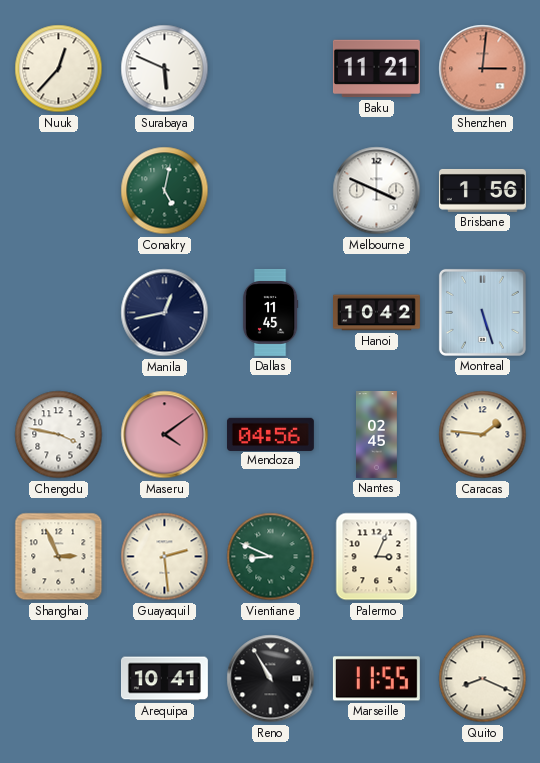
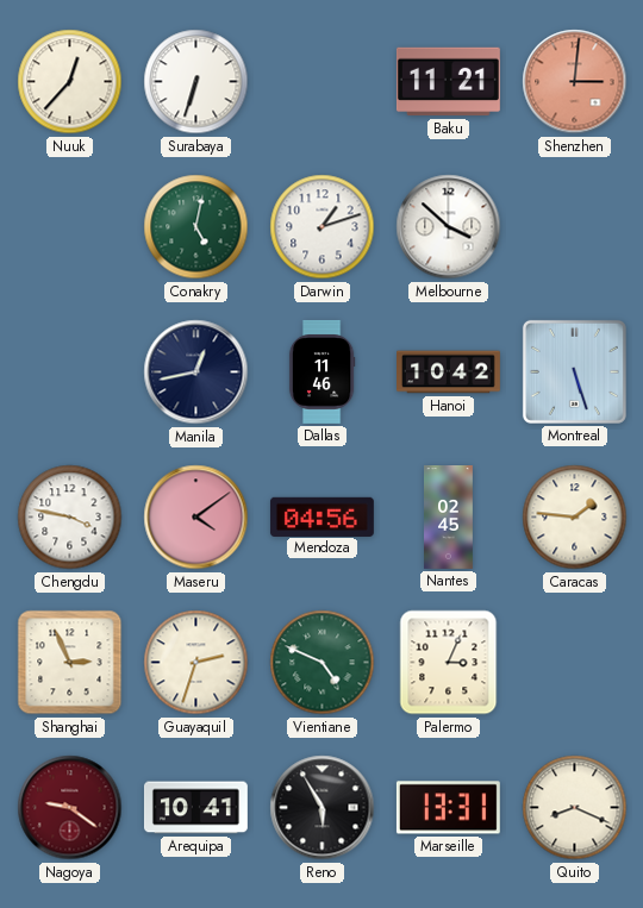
Surabaya: 5:49 -> 6:33
Darwin: none -> 1:12
Melbourne: 3:49 -> 3:52
Brisbane: 1:56 -> none
Dallas: 11:45 -> 11:46
Guayaquil: 2:29 -> 2:33
Vientiane: 8:49 -> 4:49
Nagoya: none -> 9:21
Reno: 10:55 -> 5:55
Marseille: 11:55 -> 13:31
